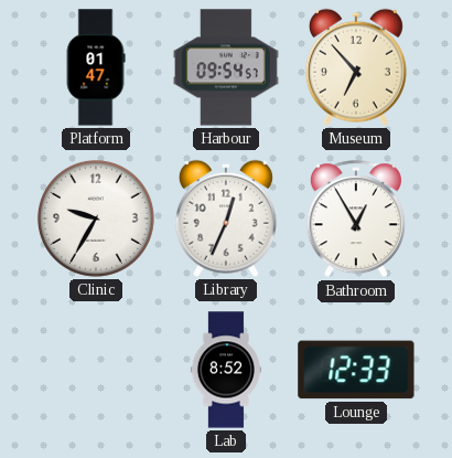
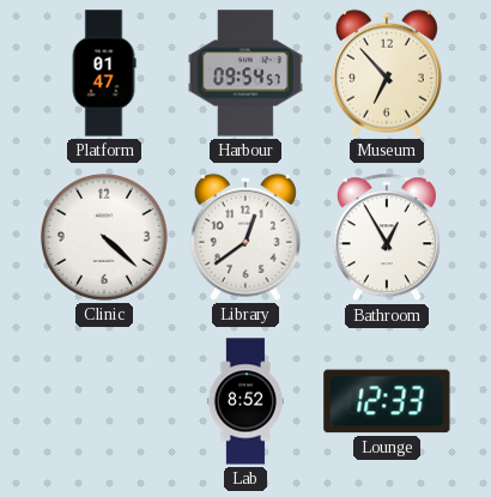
Clinic: 9:35 -> 4:22
Library: 12:34 -> 12:39
